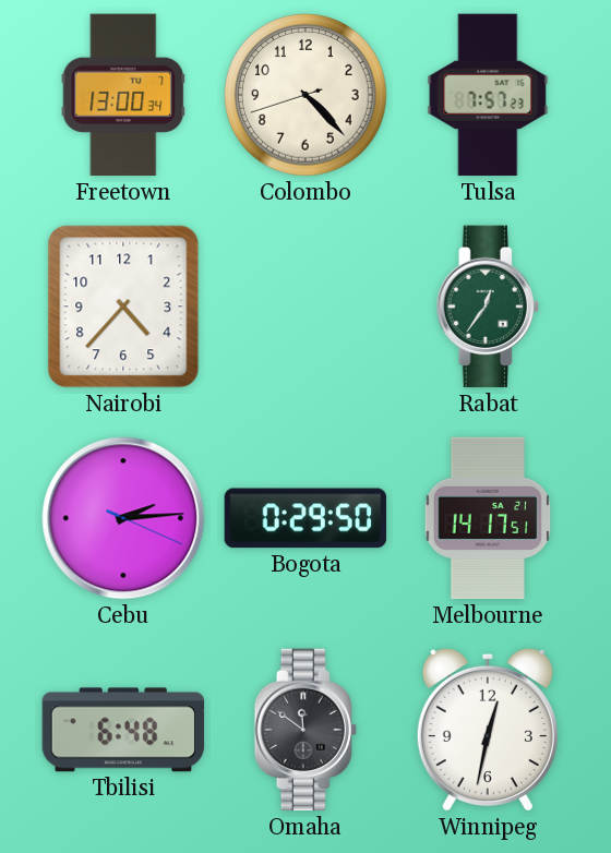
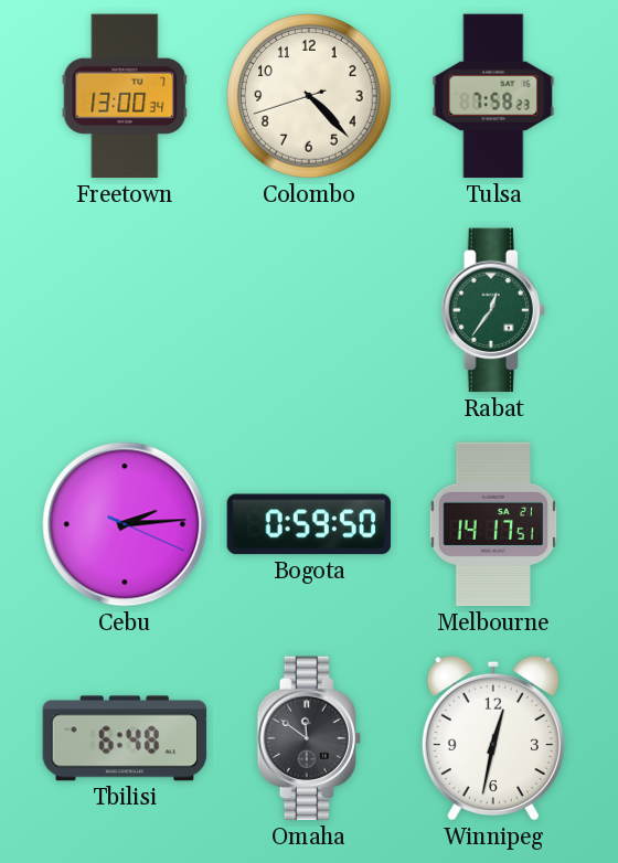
Tulsa: 7:57 -> 7:58
Nairobi: 4:37 -> none
Bogota: 0:29 -> 0:59
